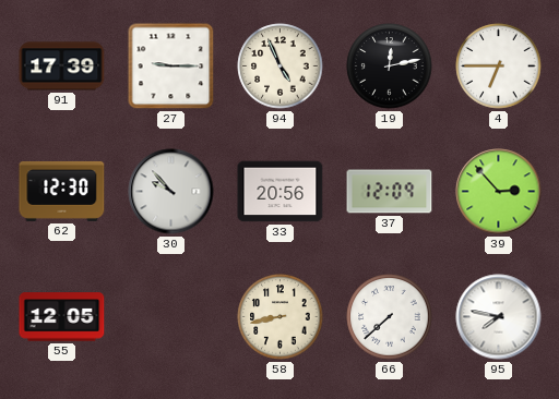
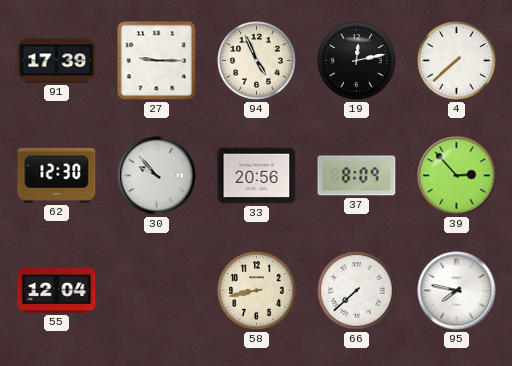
4: 6:45 -> 7:38
37: 12:09 -> 8:09
55: 12:05 -> 12:04
